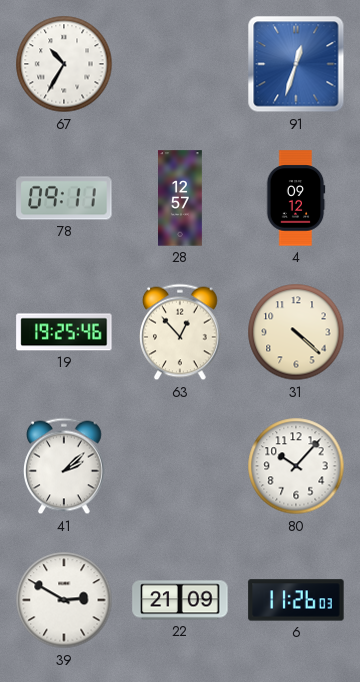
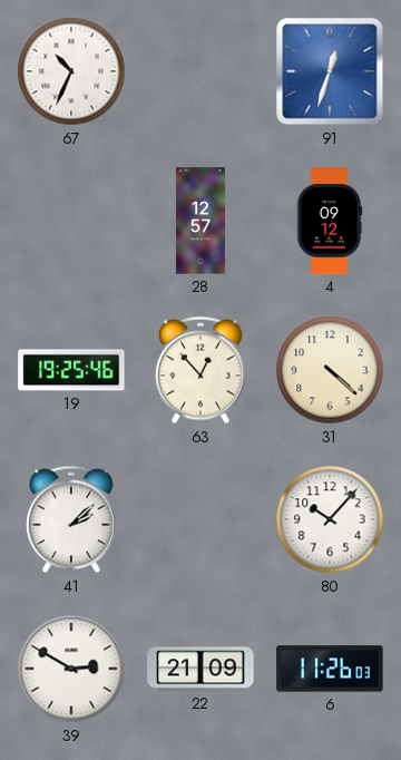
67: 10:35 -> 10:34
78: 09:11 -> none
